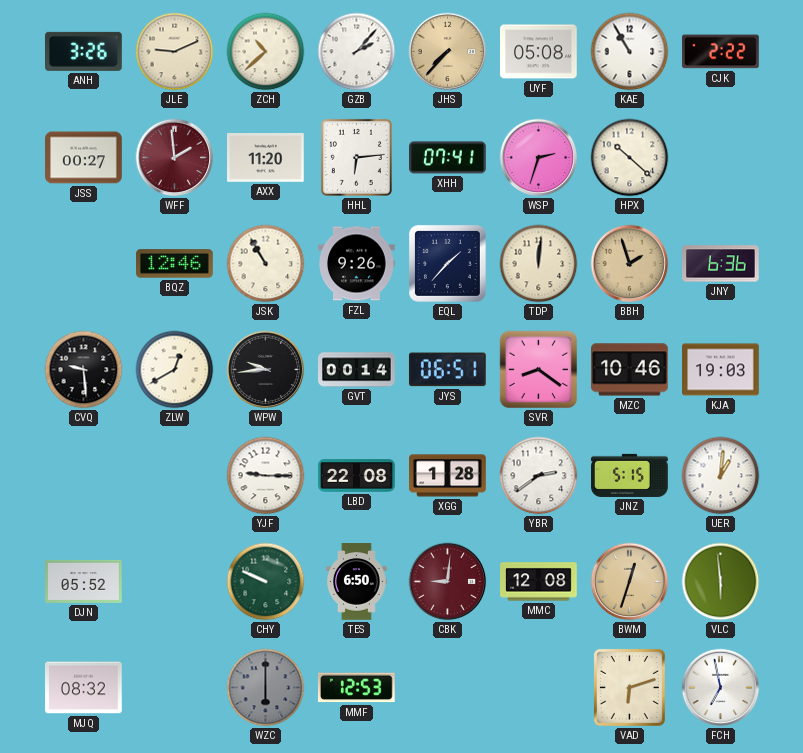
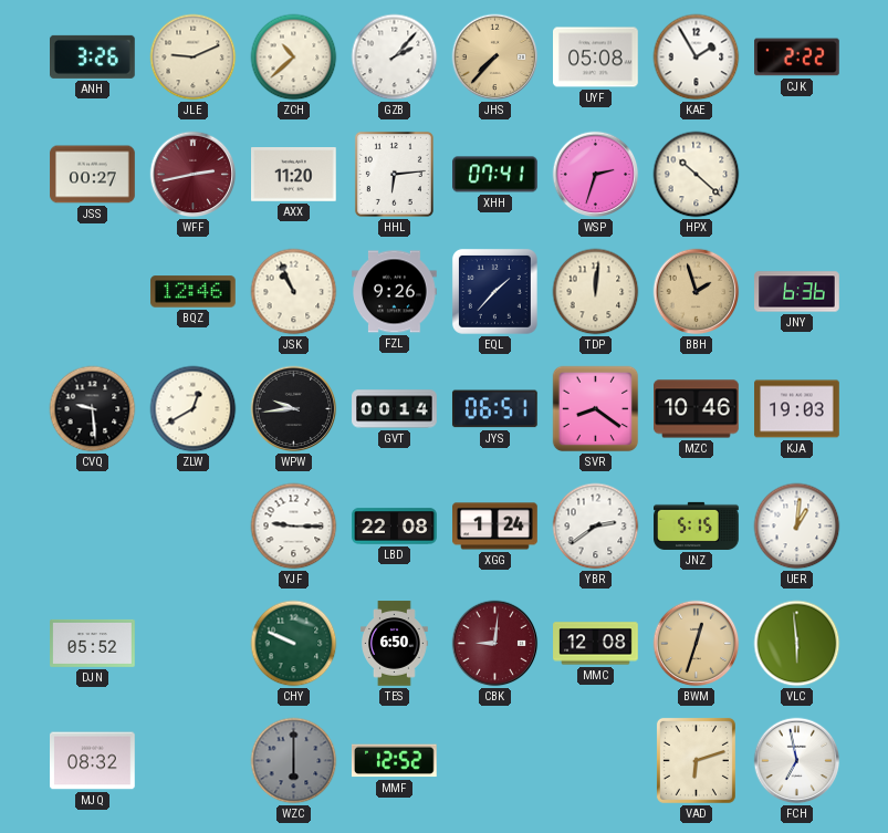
KAE: 10:55 -> 1:55
WFF: 1:59 -> 2:43
JSK: 10:55 -> 10:56
XGG: 1:28 -> 1:24
MMF: 12:53 -> 12:52
